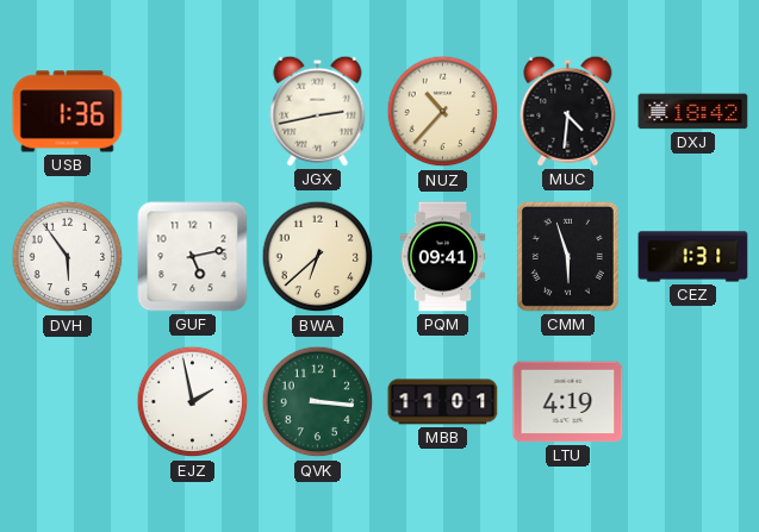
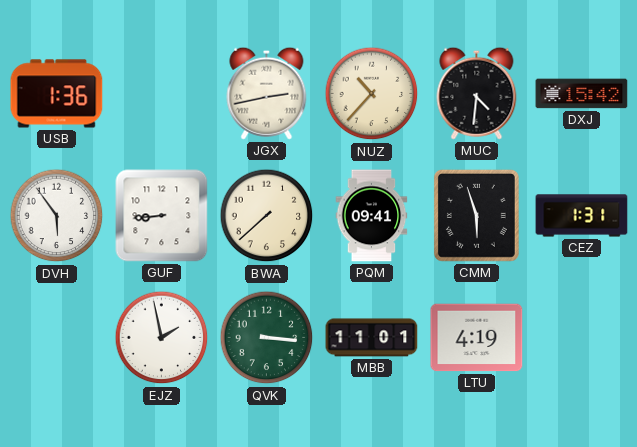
DXJ: 18:42 -> 15:42
GUF: 5:13 -> 8:44
BWA: 6:38 -> 7:38
